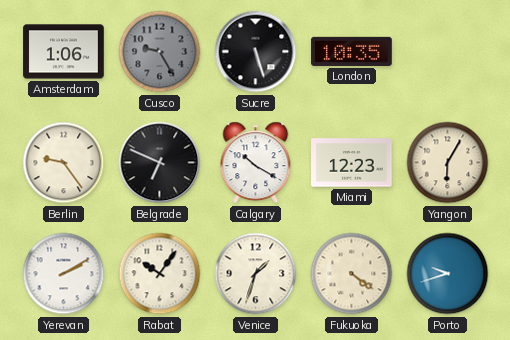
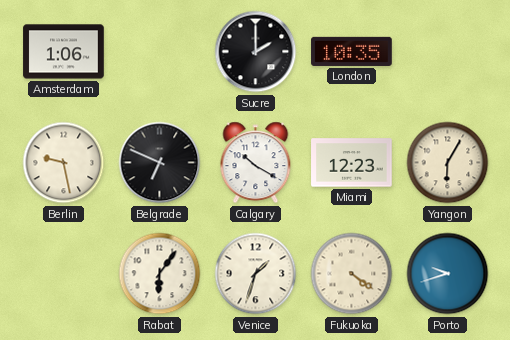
Cusco: 9:25 -> none
Sucre: 5:27 -> 2:00
Berlin: 9:24 -> 9:28
Yerevan: 2:10 -> none
Rabat: 10:06 -> 6:06
